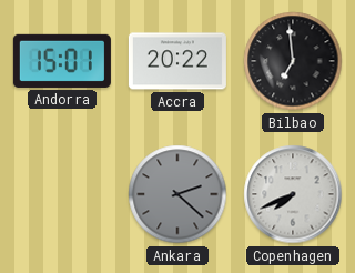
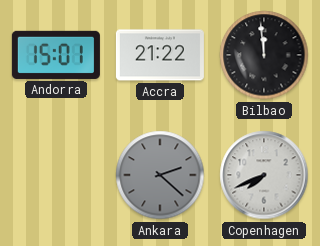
Accra: 20:22 -> 21:22
Bilbao: 6:59 -> 11:59
